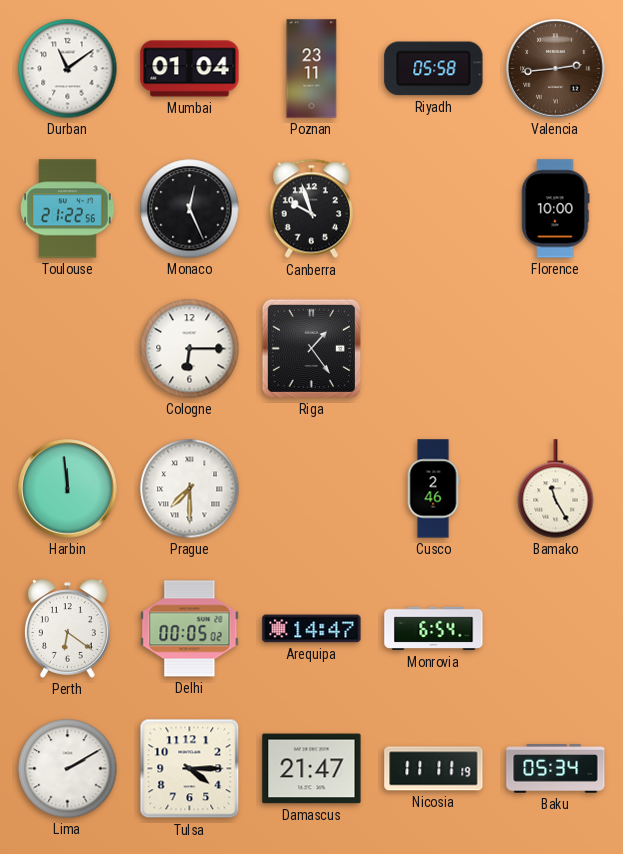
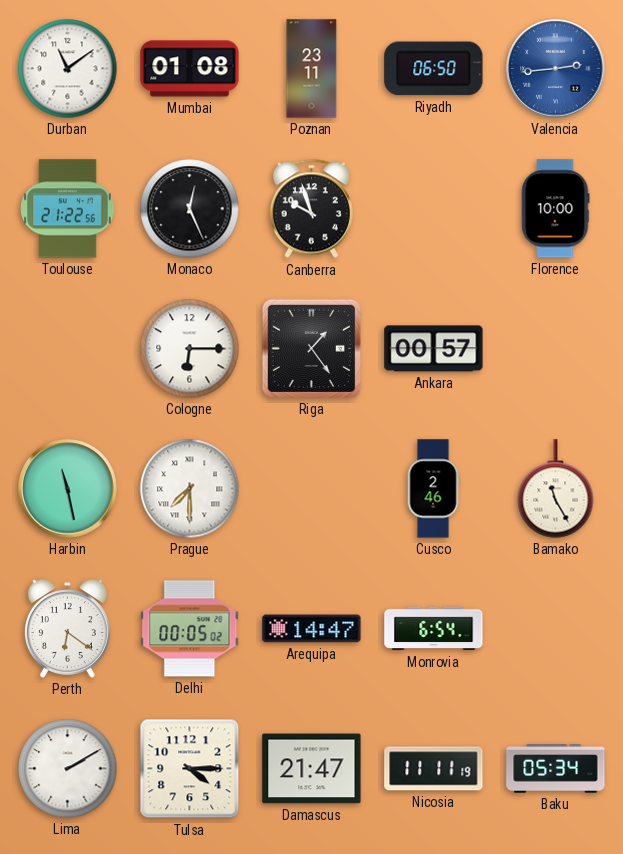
Mumbai: 01:04 -> 01:08
Riyadh: 05:58 -> 06:50
Valencia dial: brown -> blue
Ankara: none -> 00:57
Harbin: 11:59 -> 11:28
